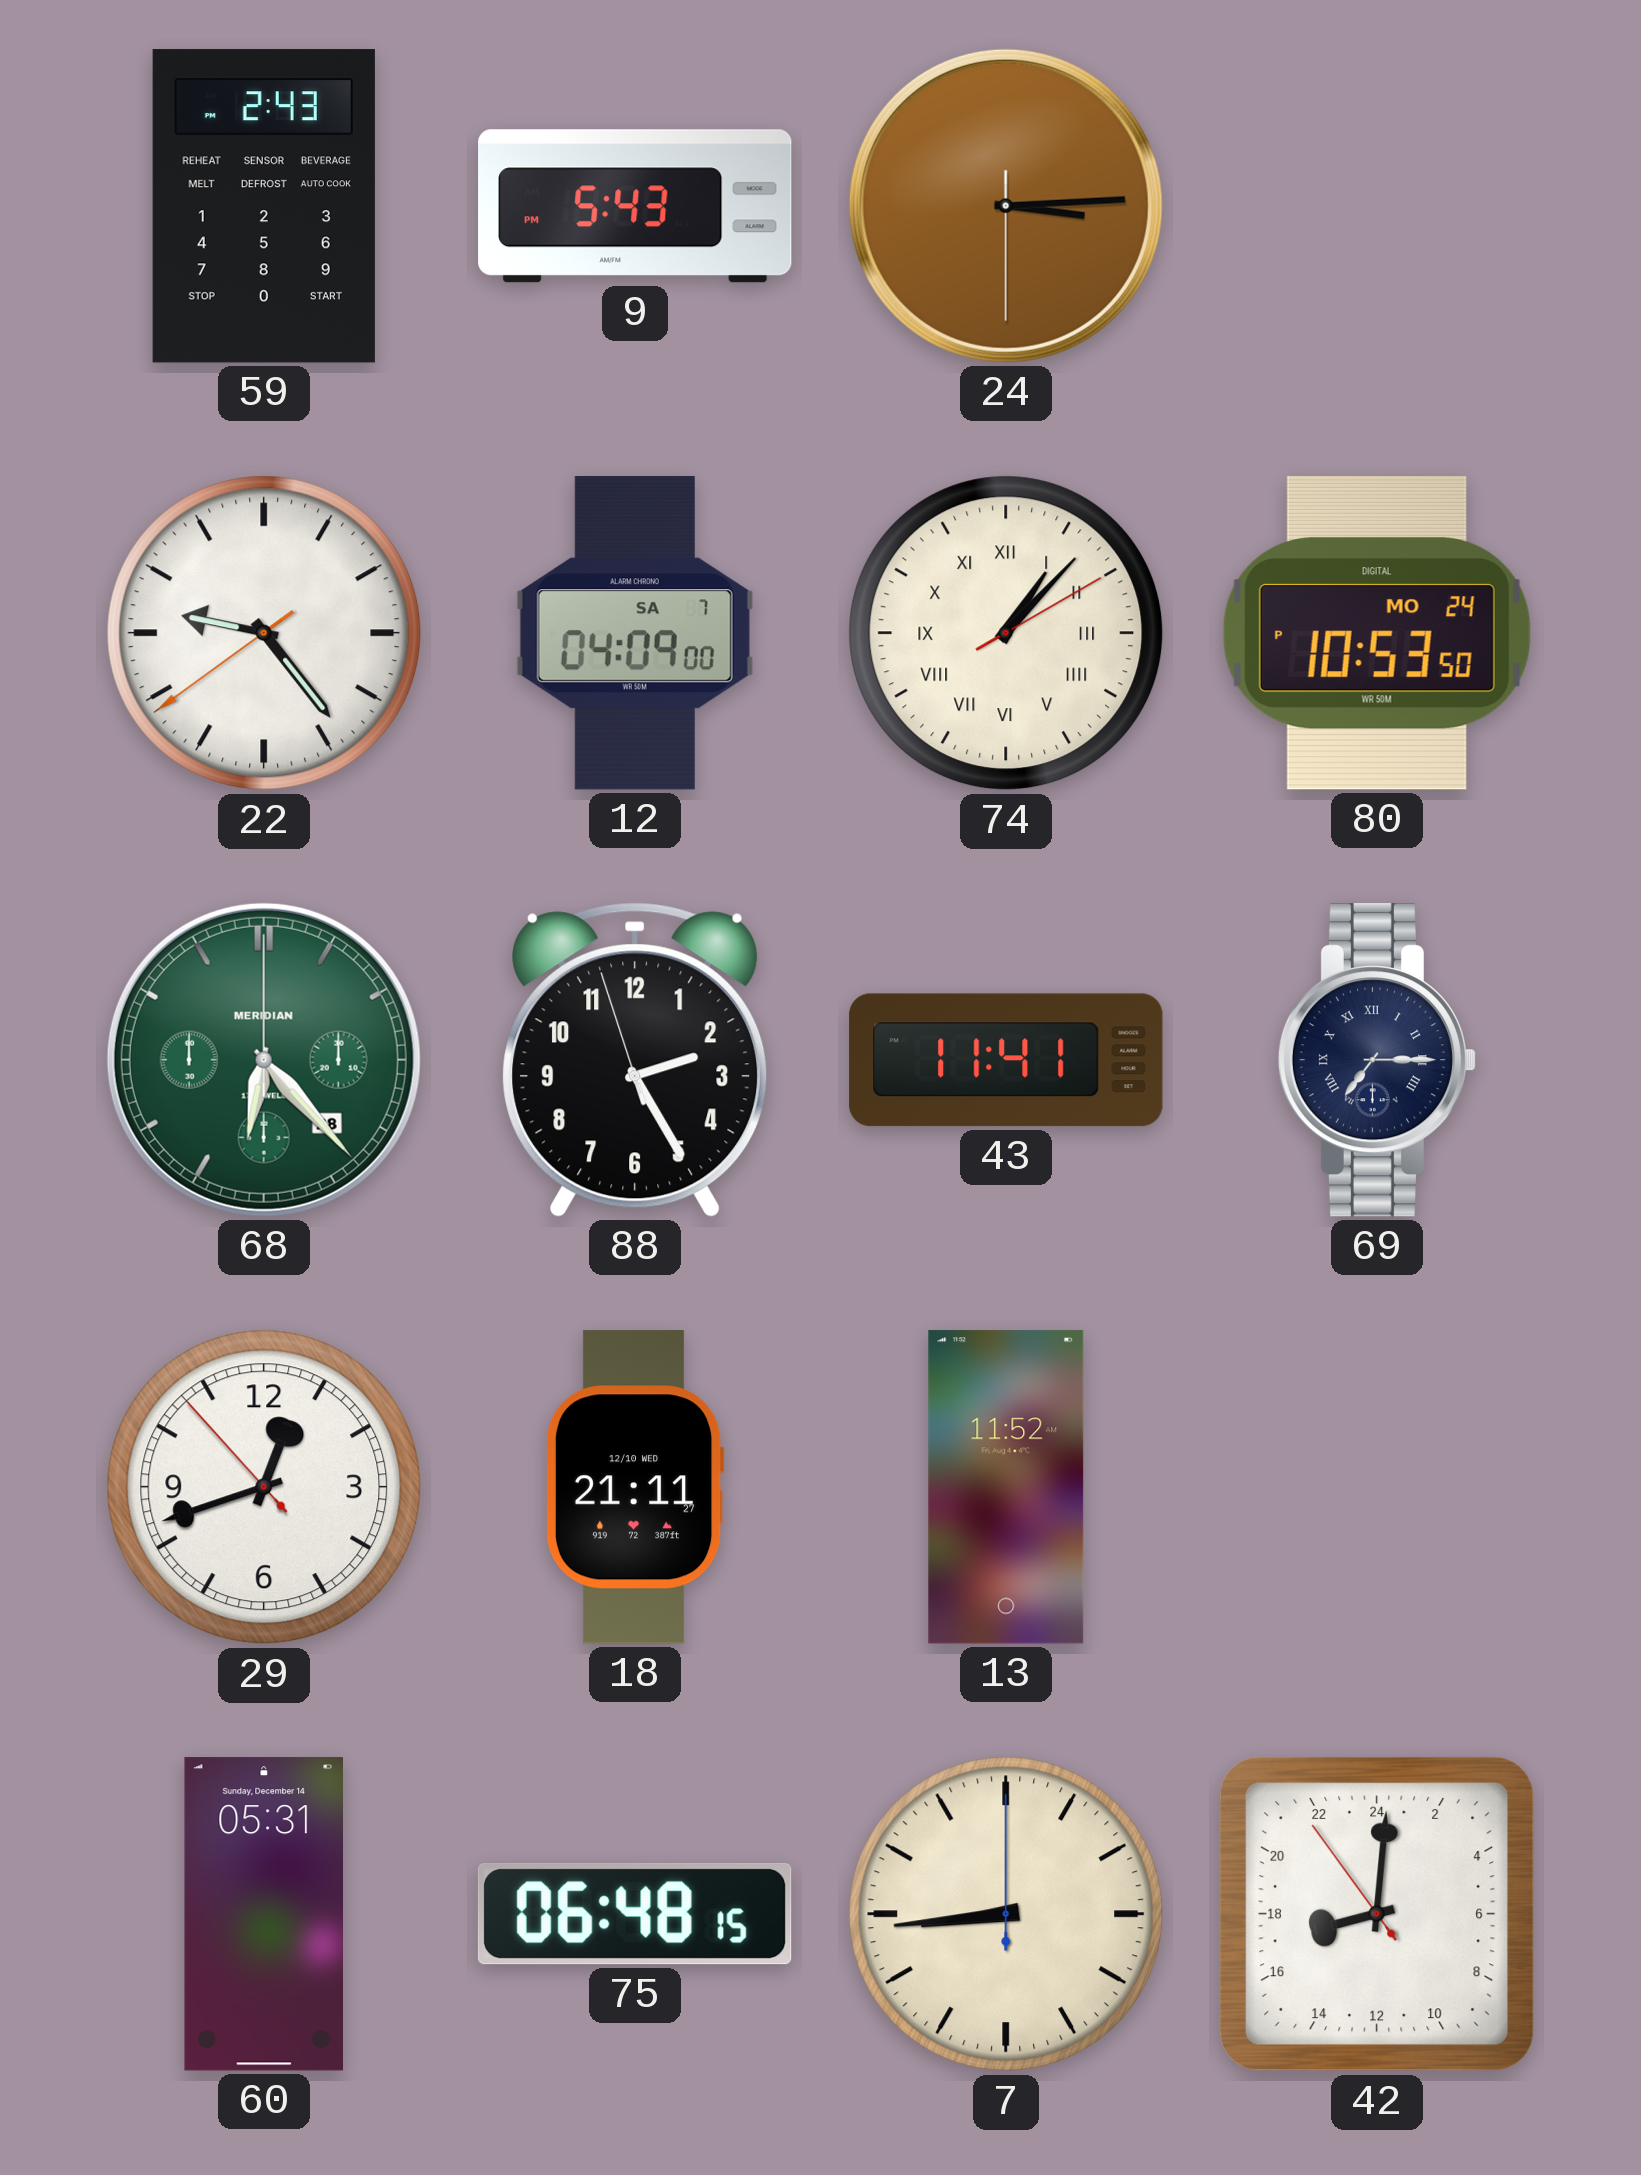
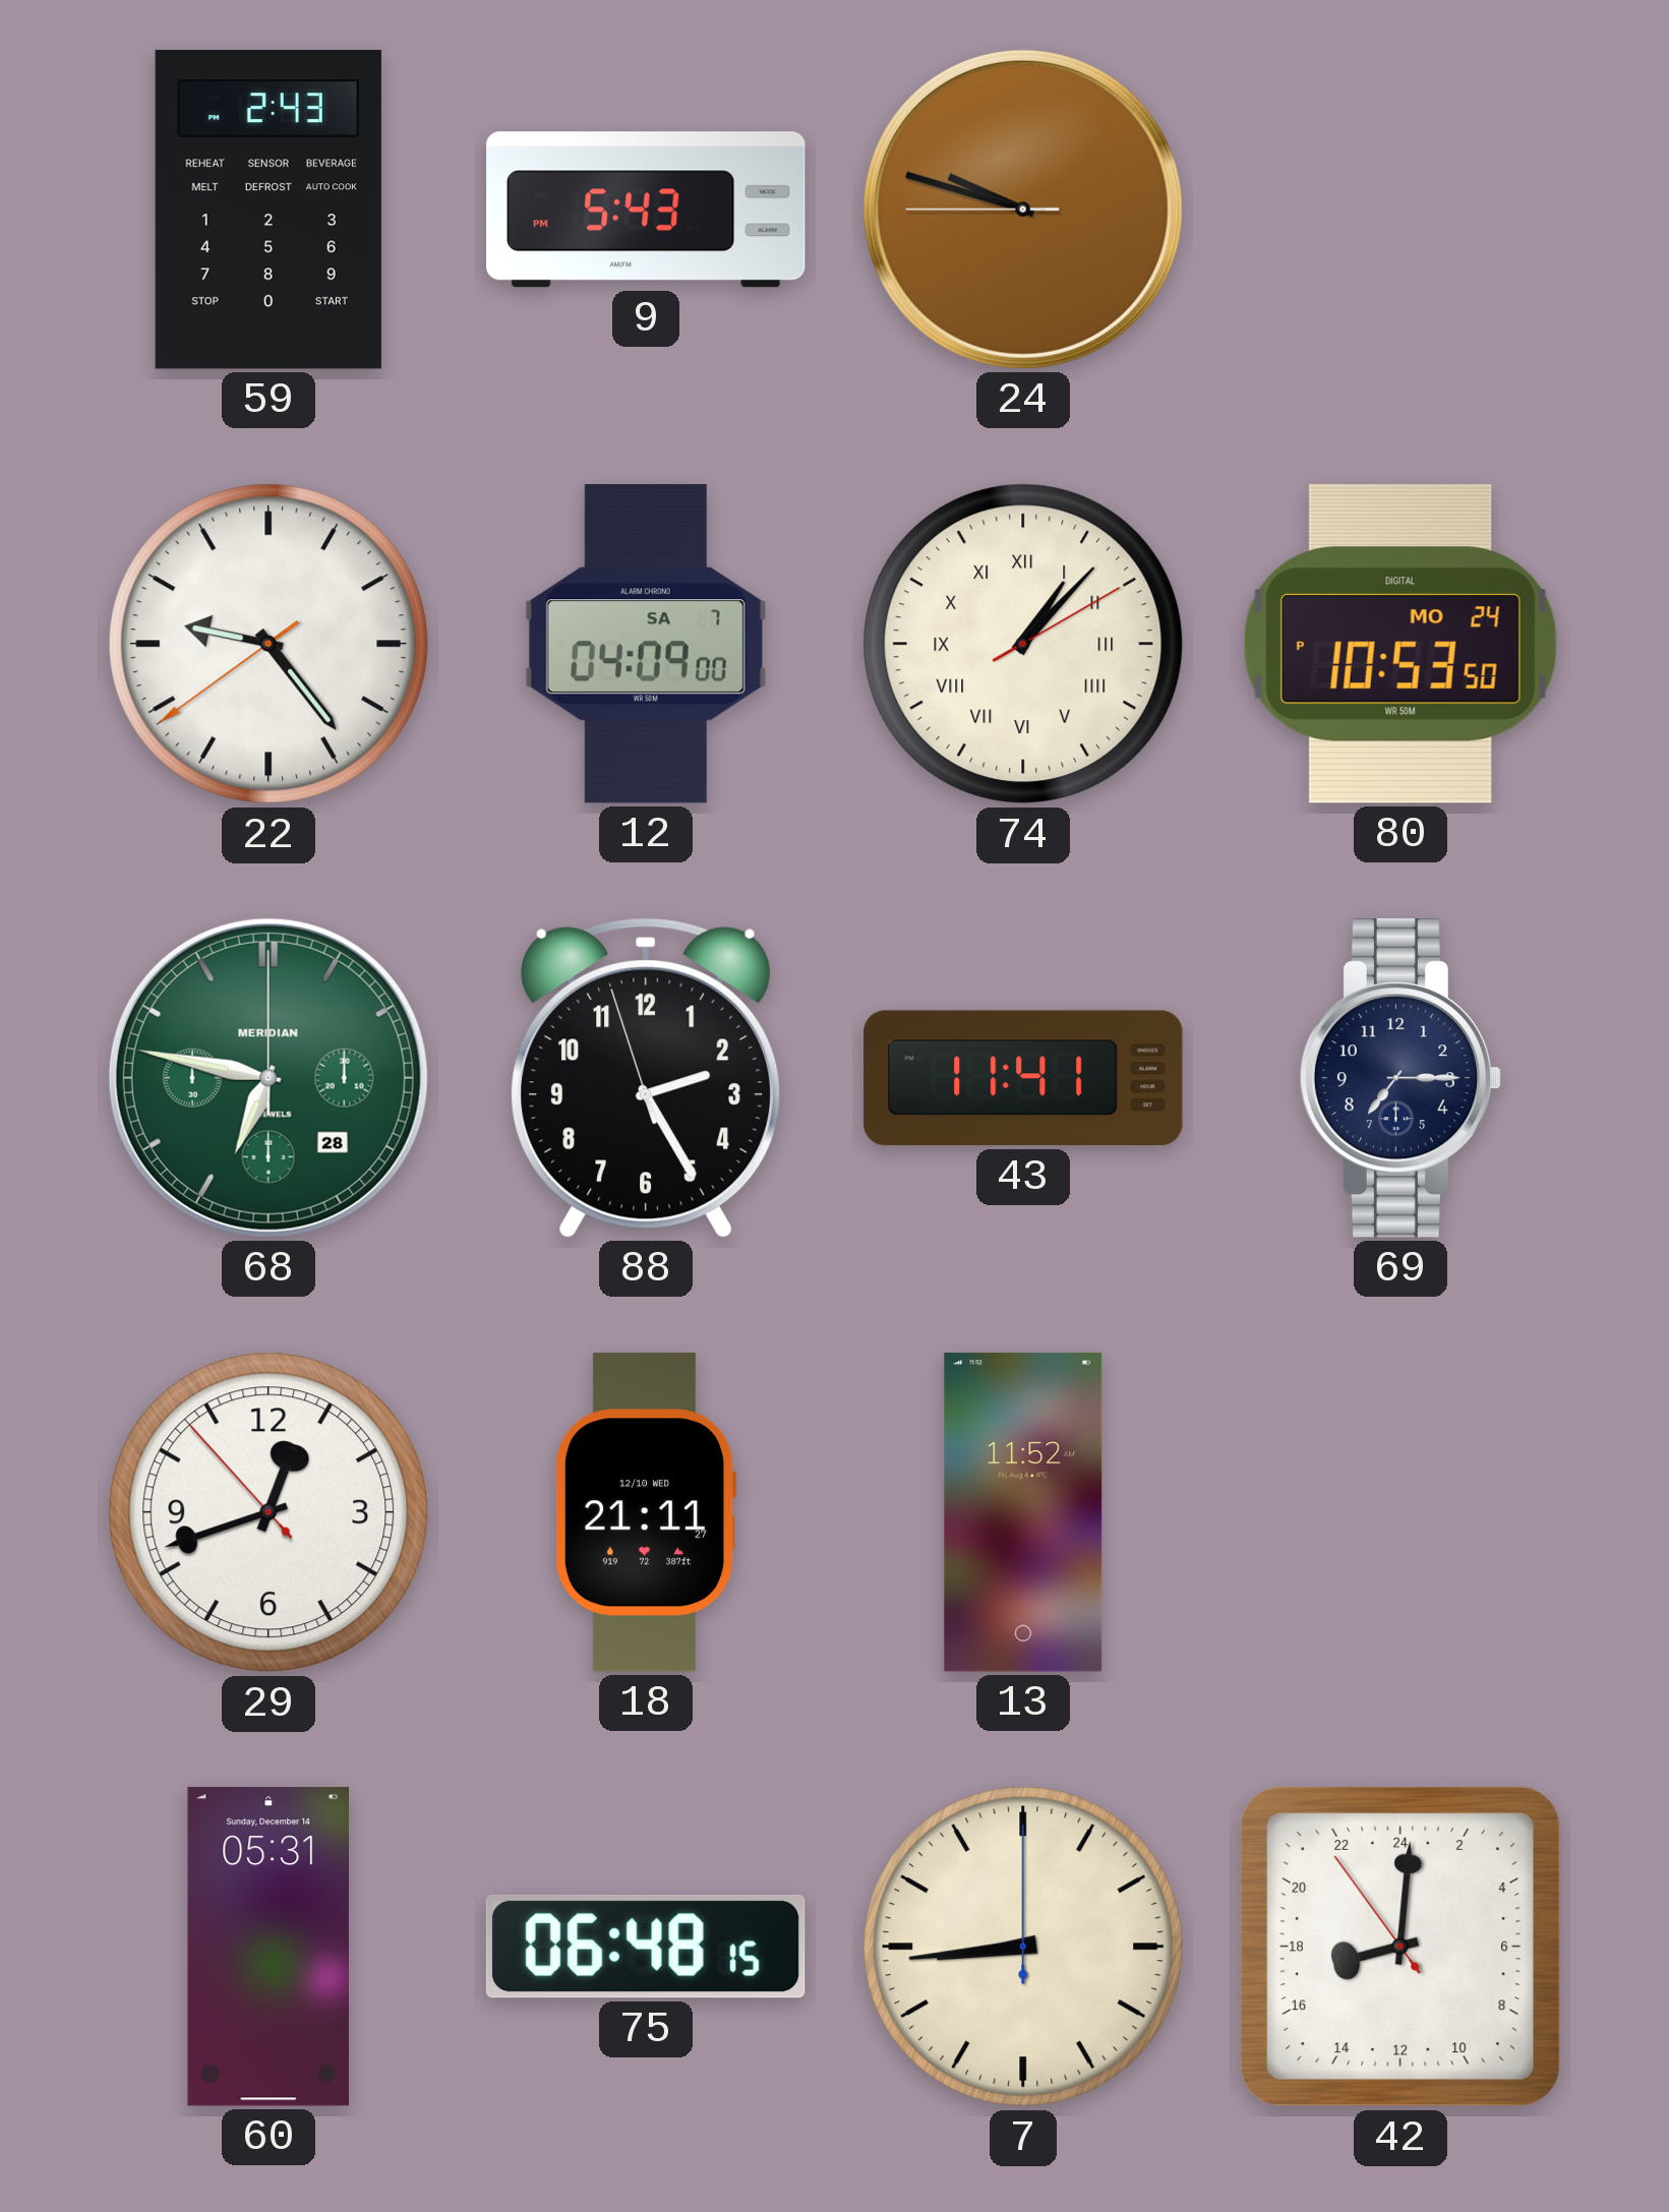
24: 3:14 -> 9:47
68: 6:23 -> 6:47
69 numerals: Roman -> Arabic
